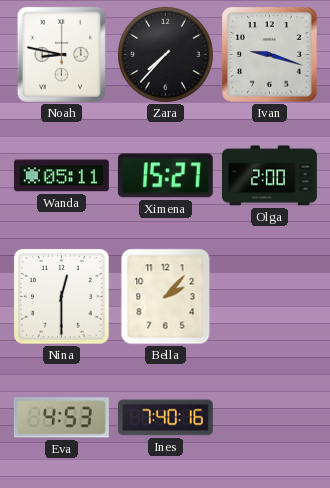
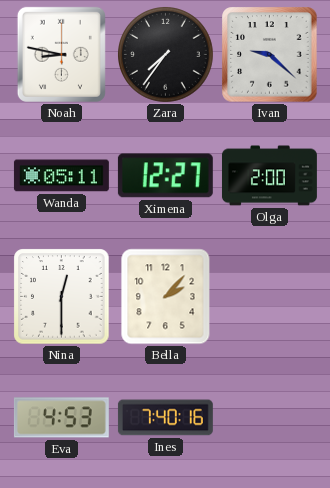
Zara: 7:37 -> 7:36
Ivan: 9:18 -> 9:22
Ximena: 15:27 -> 12:27
